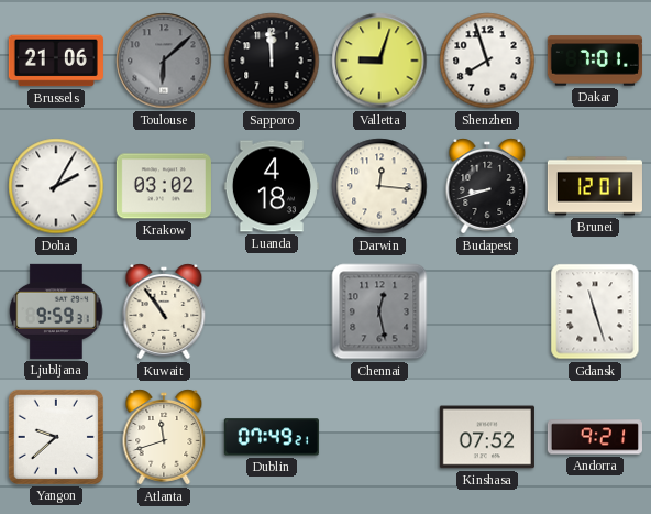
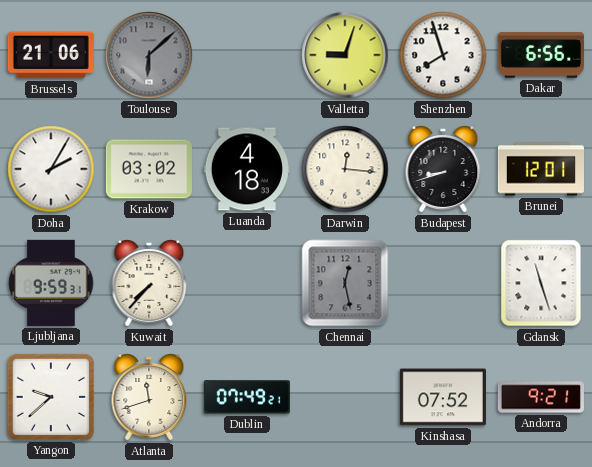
Sapporo: 11:59 -> none
Dakar: 7:01 -> 6:56
Kuwait: 10:54 -> 7:37
